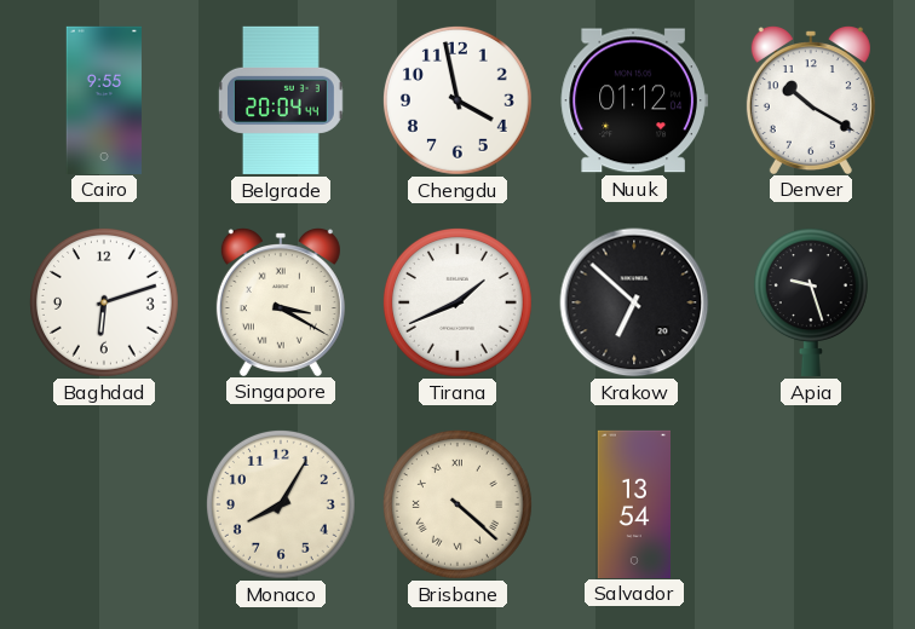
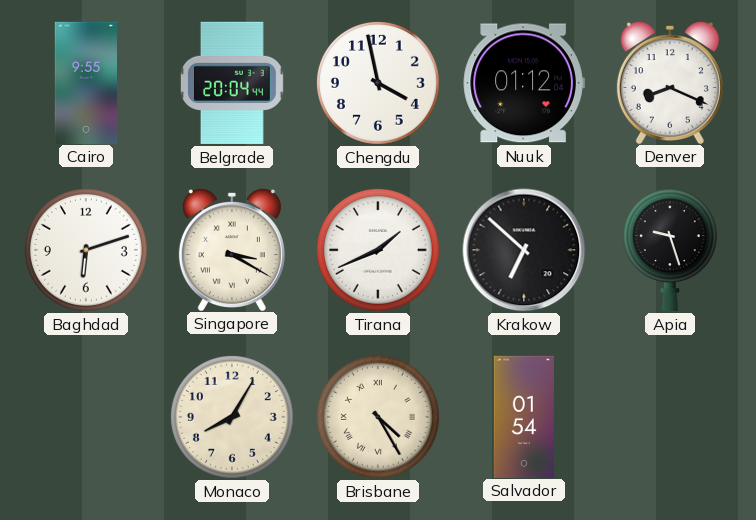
Denver: 10:20 -> 8:19
Brisbane: 4:22 -> 4:25
Salvador: 13:54 -> 01:54
